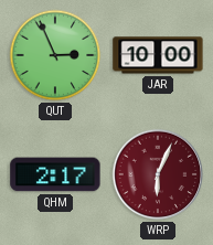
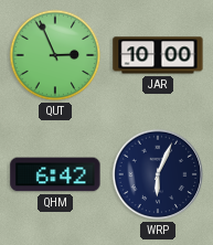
QHM: 2:17 -> 6:42
WRP dial: burgundy -> navy
